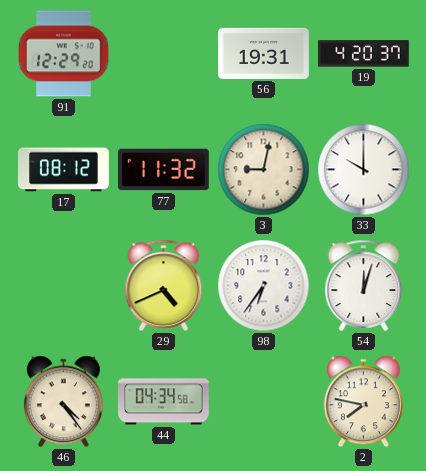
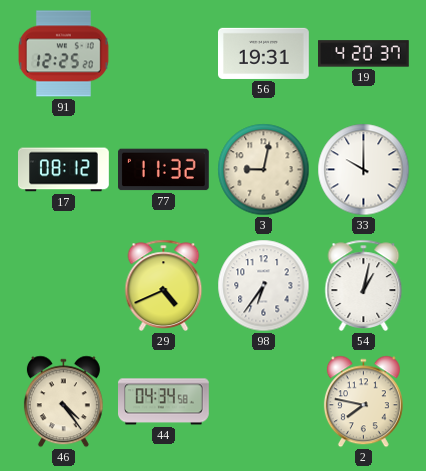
91: 12:29 -> 12:25
54: 12:03 -> 1:02
